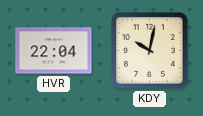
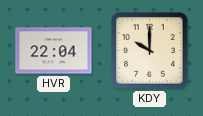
KDY: 10:02 -> 10:00
